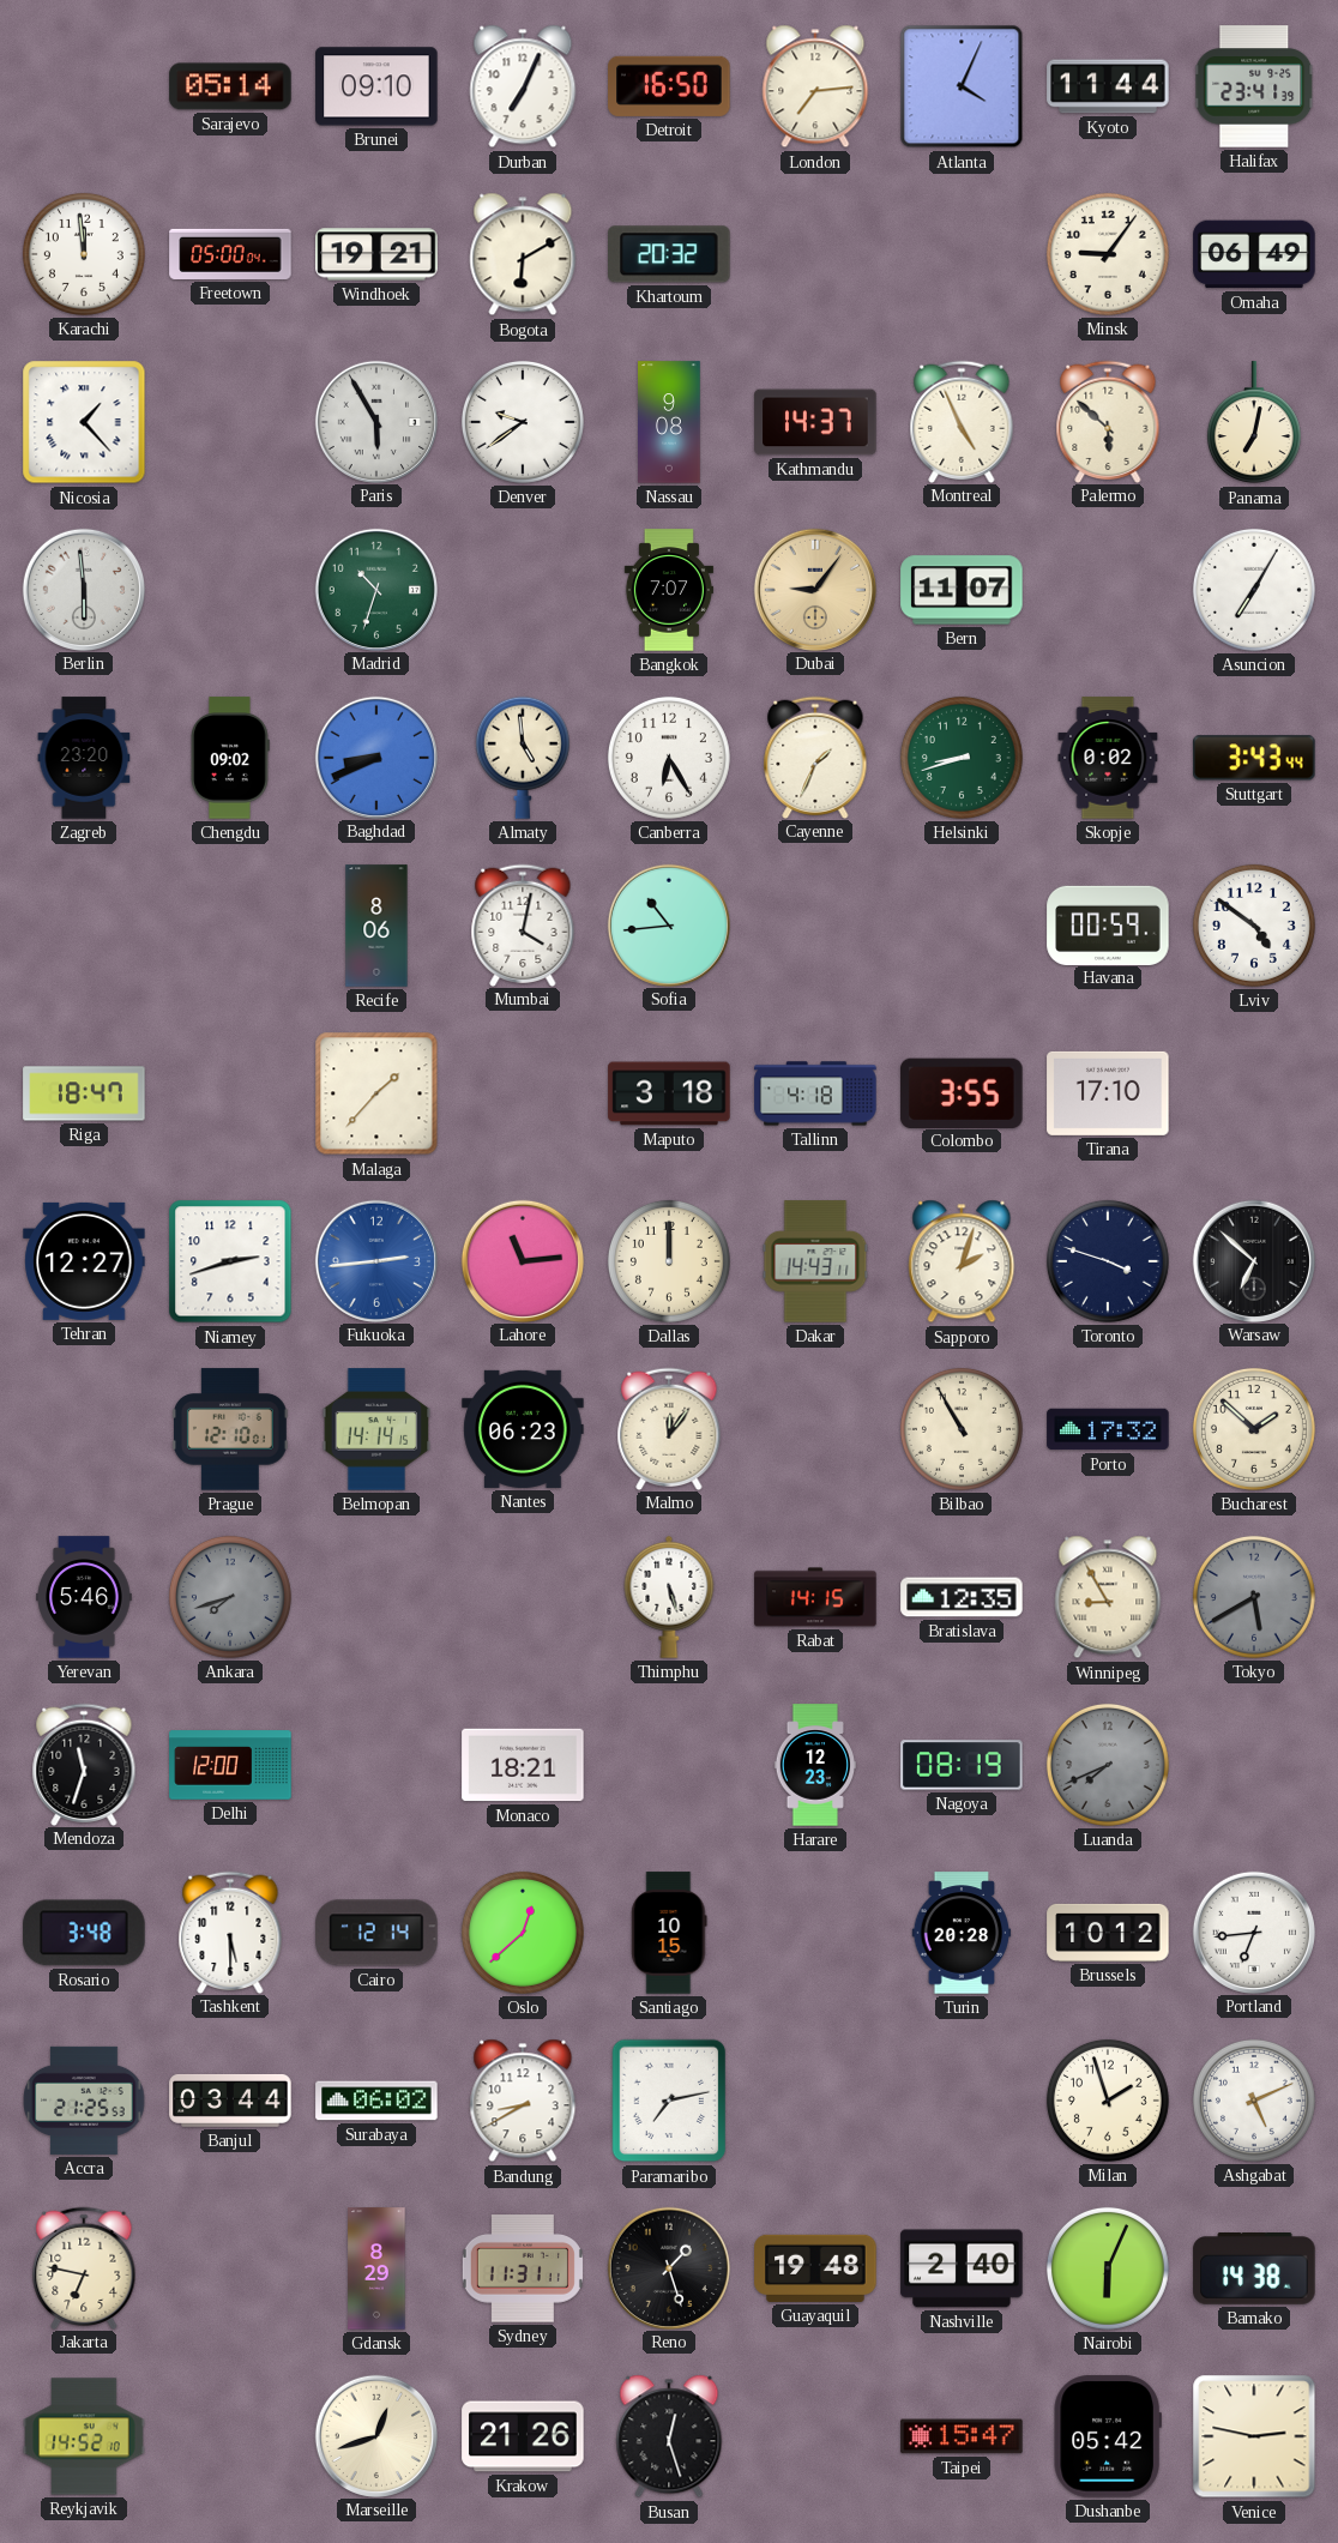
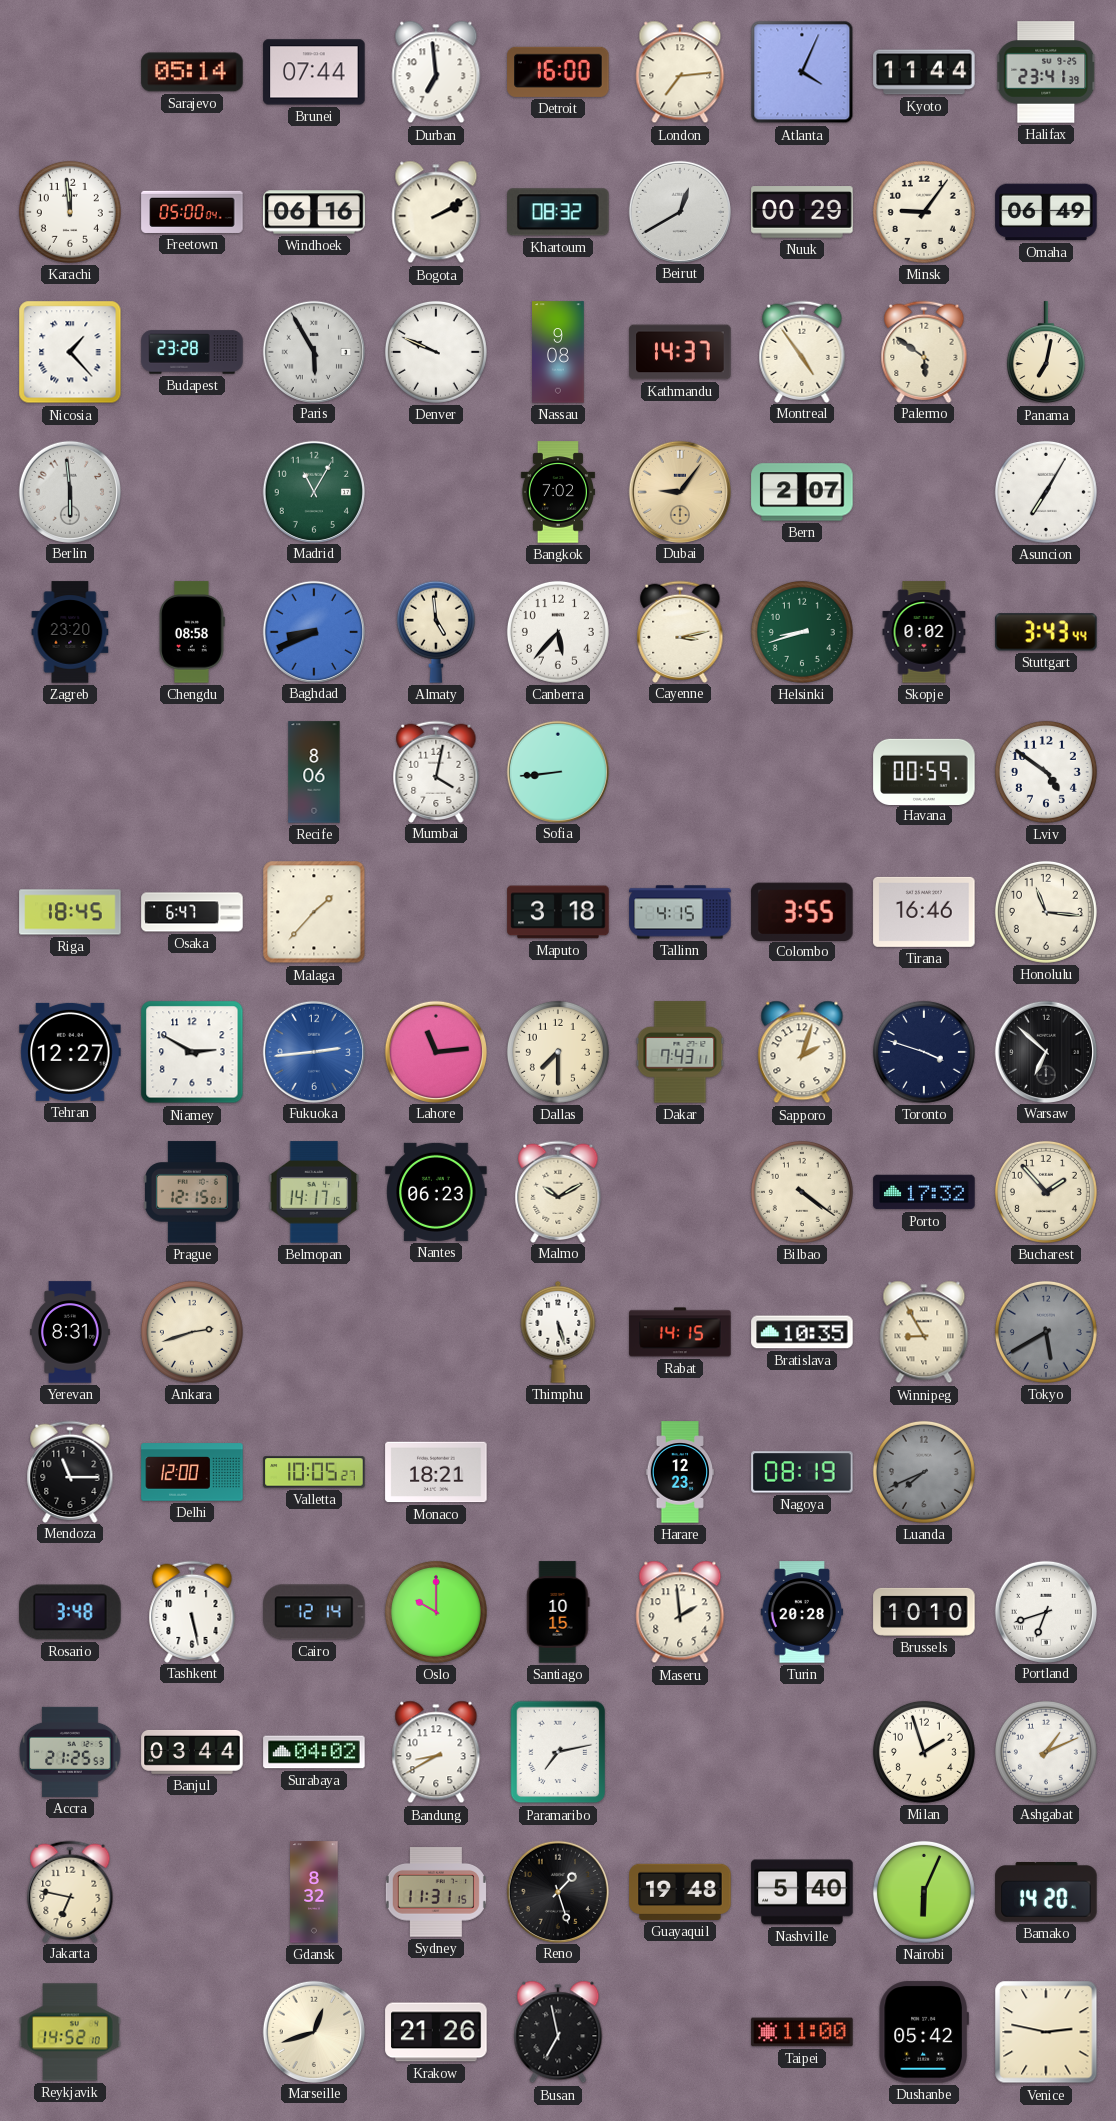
Brunei: 09:10 -> 07:44
Durban: 7:04 -> 6:59
Detroit: 16:50 -> 16:00
Windhoek: 19:21 -> 06:16
Bogota: 6:10 -> 2:10
Khartoum: 20:32 -> 08:32
Beirut: none -> 12:40
Nuuk: none -> 00:29
Budapest: none -> 23:28
Denver: 9:39 -> 9:49
Montreal: 4:56 -> 4:54
Palermo: 5:52 -> 5:51
Madrid: 10:33 -> 11:05
Bangkok: 7:07 -> 7:02
Bern: 11:07 -> 2:07
Chengdu: 09:02 -> 08:58
Canberra: 6:25 -> 5:37
Cayenne: 1:34 -> 3:13
Sofia: 10:44 -> 8:44
Riga: 18:47 -> 18:45
Osaka: none -> 6:47
Tallinn: 4:18 -> 4:15
Tirana: 17:10 -> 16:46
Honolulu: none -> 11:16
Niamey: 2:42 -> 2:50
Dallas: 12:00 -> 7:30
Dakar: 14:43 -> 7:43
Prague: 12:10 -> 12:15
Belmopan: 14:14 -> 14:17
Malmo: 12:06 -> 10:10
Bilbao: 10:55 -> 4:21
Bucharest: 1:52 -> 1:53
Yerevan: 5:46 -> 8:31
Ankara: 7:42 -> 2:42
Ankara dial: grey -> cream
Bratislava: 12:35 -> 10:35
Mendoza: 11:33 -> 11:15
Valletta: none -> 10:05
Tashkent: 5:30 -> 5:28
Oslo: 12:38 -> 10:00
Maseru: none -> 1:59
Brussels: 10:12 -> 10:10
Portland: 6:44 -> 6:42
Surabaya: 06:02 -> 04:02
Ashgabat: 5:11 -> 1:11
Gdansk: 8:29 -> 8:32
Sydney: 11:31:11 -> 11:31:15
Nashville: 2:40 -> 5:40
Bamako: 14:38 -> 14:20
Busan: 12:27 -> 6:58
Taipei: 15:47 -> 11:00
